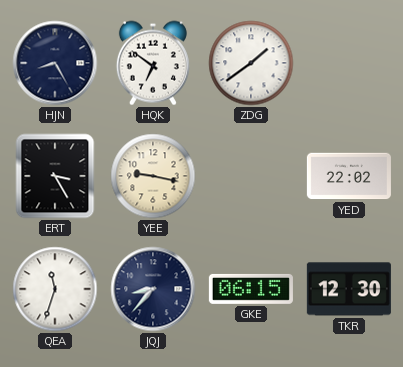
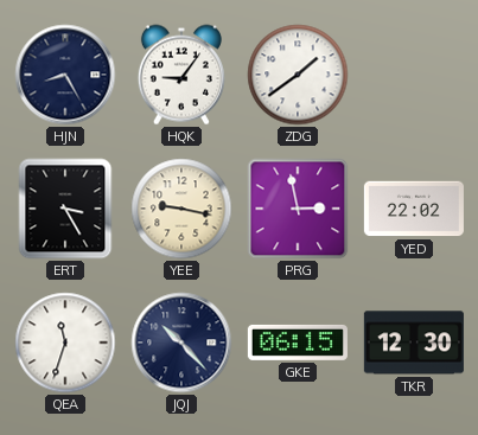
HQK: 6:51 -> 9:06
PRG: none -> 2:58
JQJ: 8:37 -> 10:23
